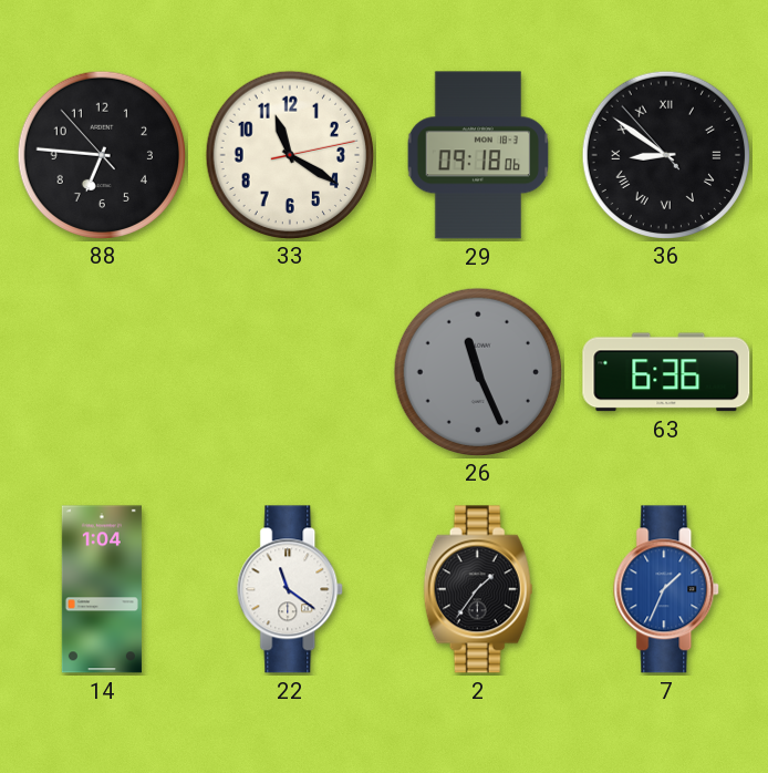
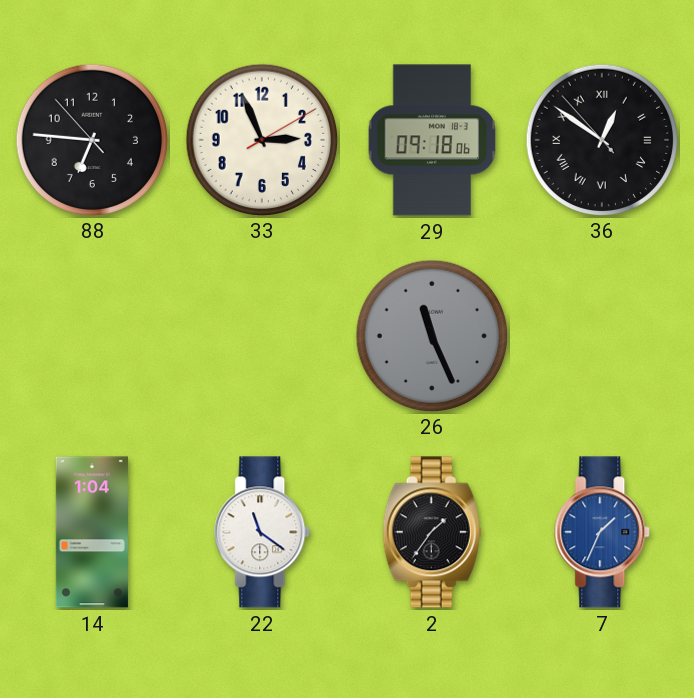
33: 11:20 -> 2:56
36: 8:50 -> 12:50
63: 6:36 -> none
